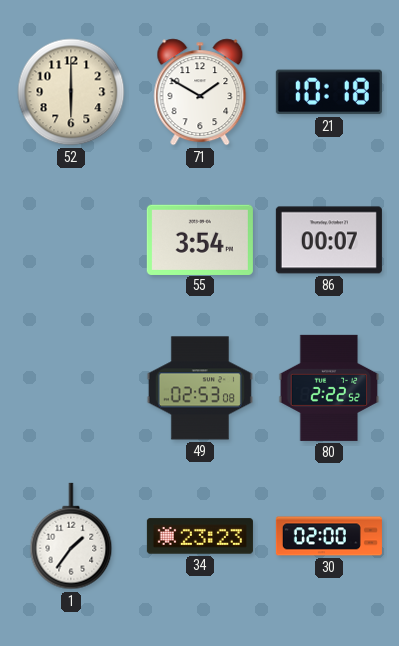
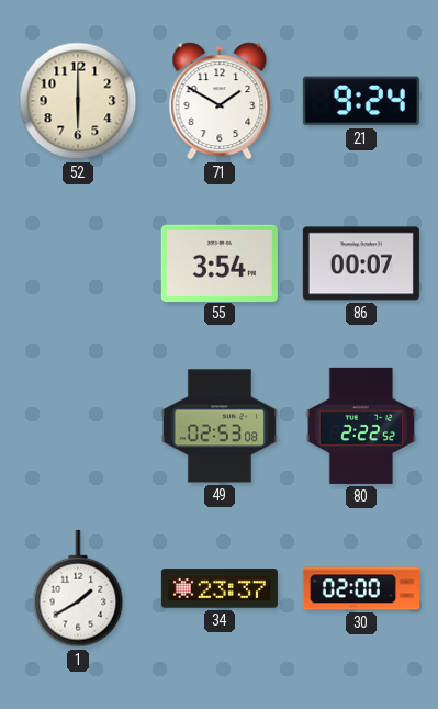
21: 10:18 -> 9:24
1: 1:36 -> 1:40
34: 23:23 -> 23:37
